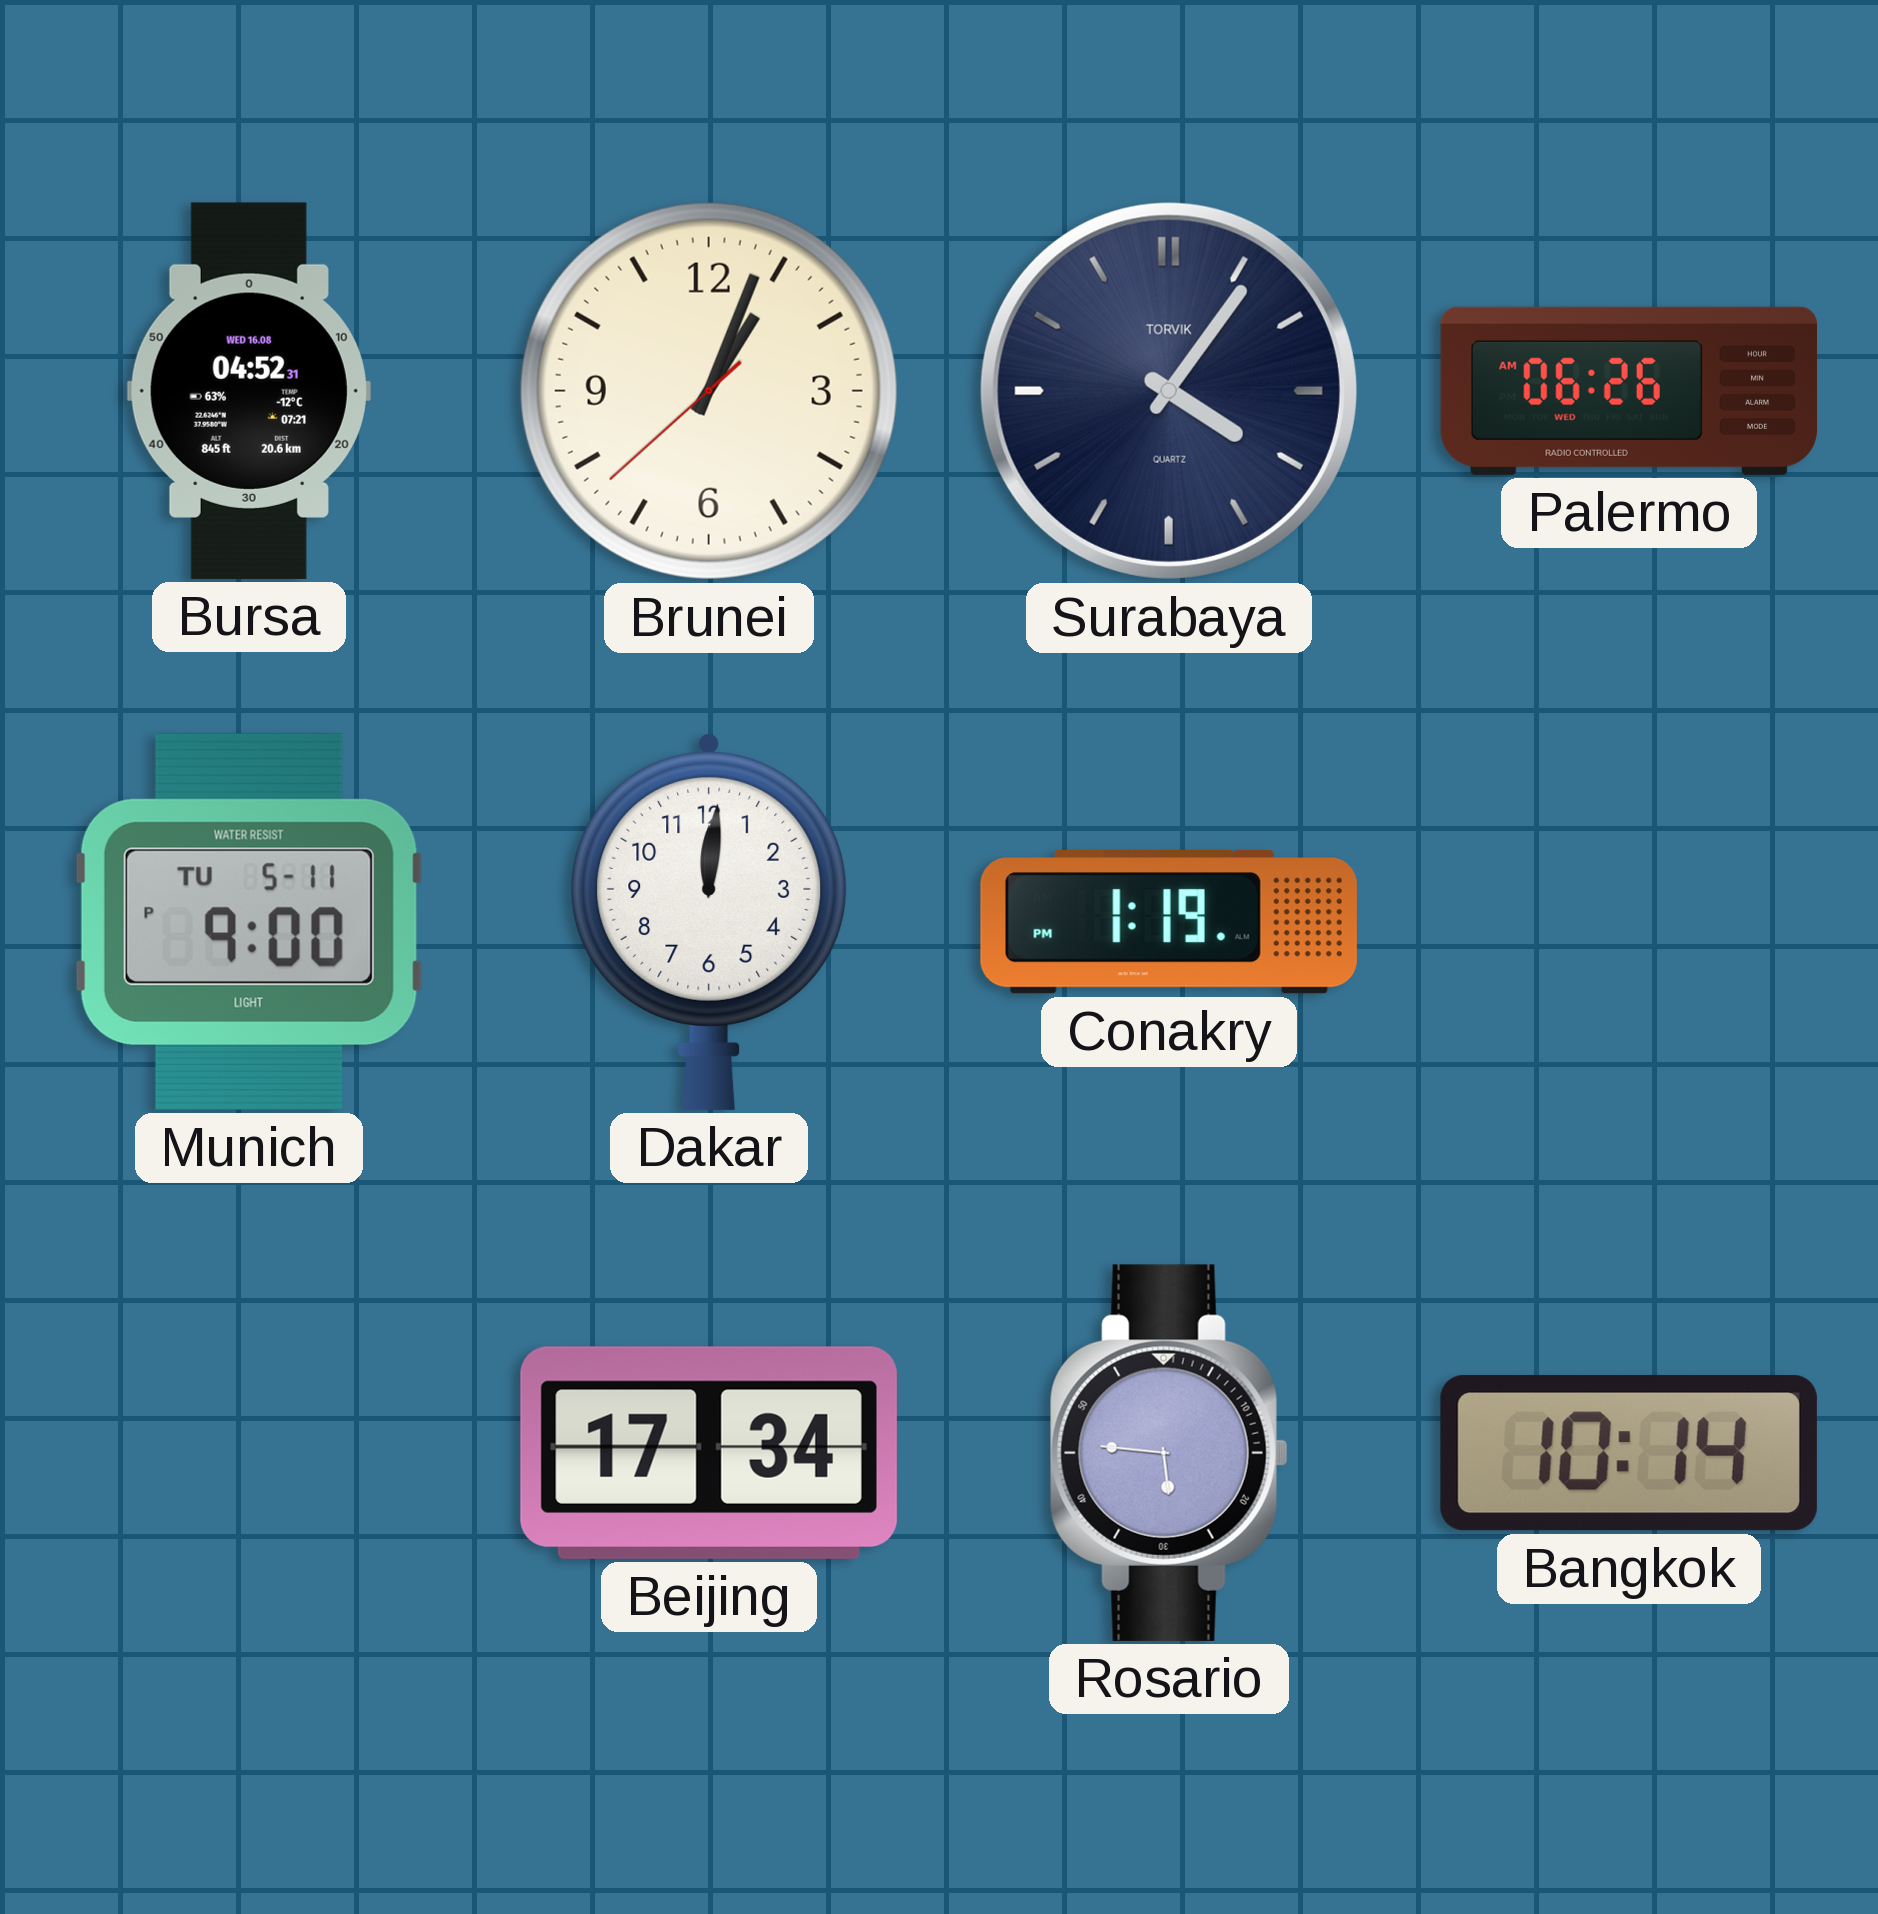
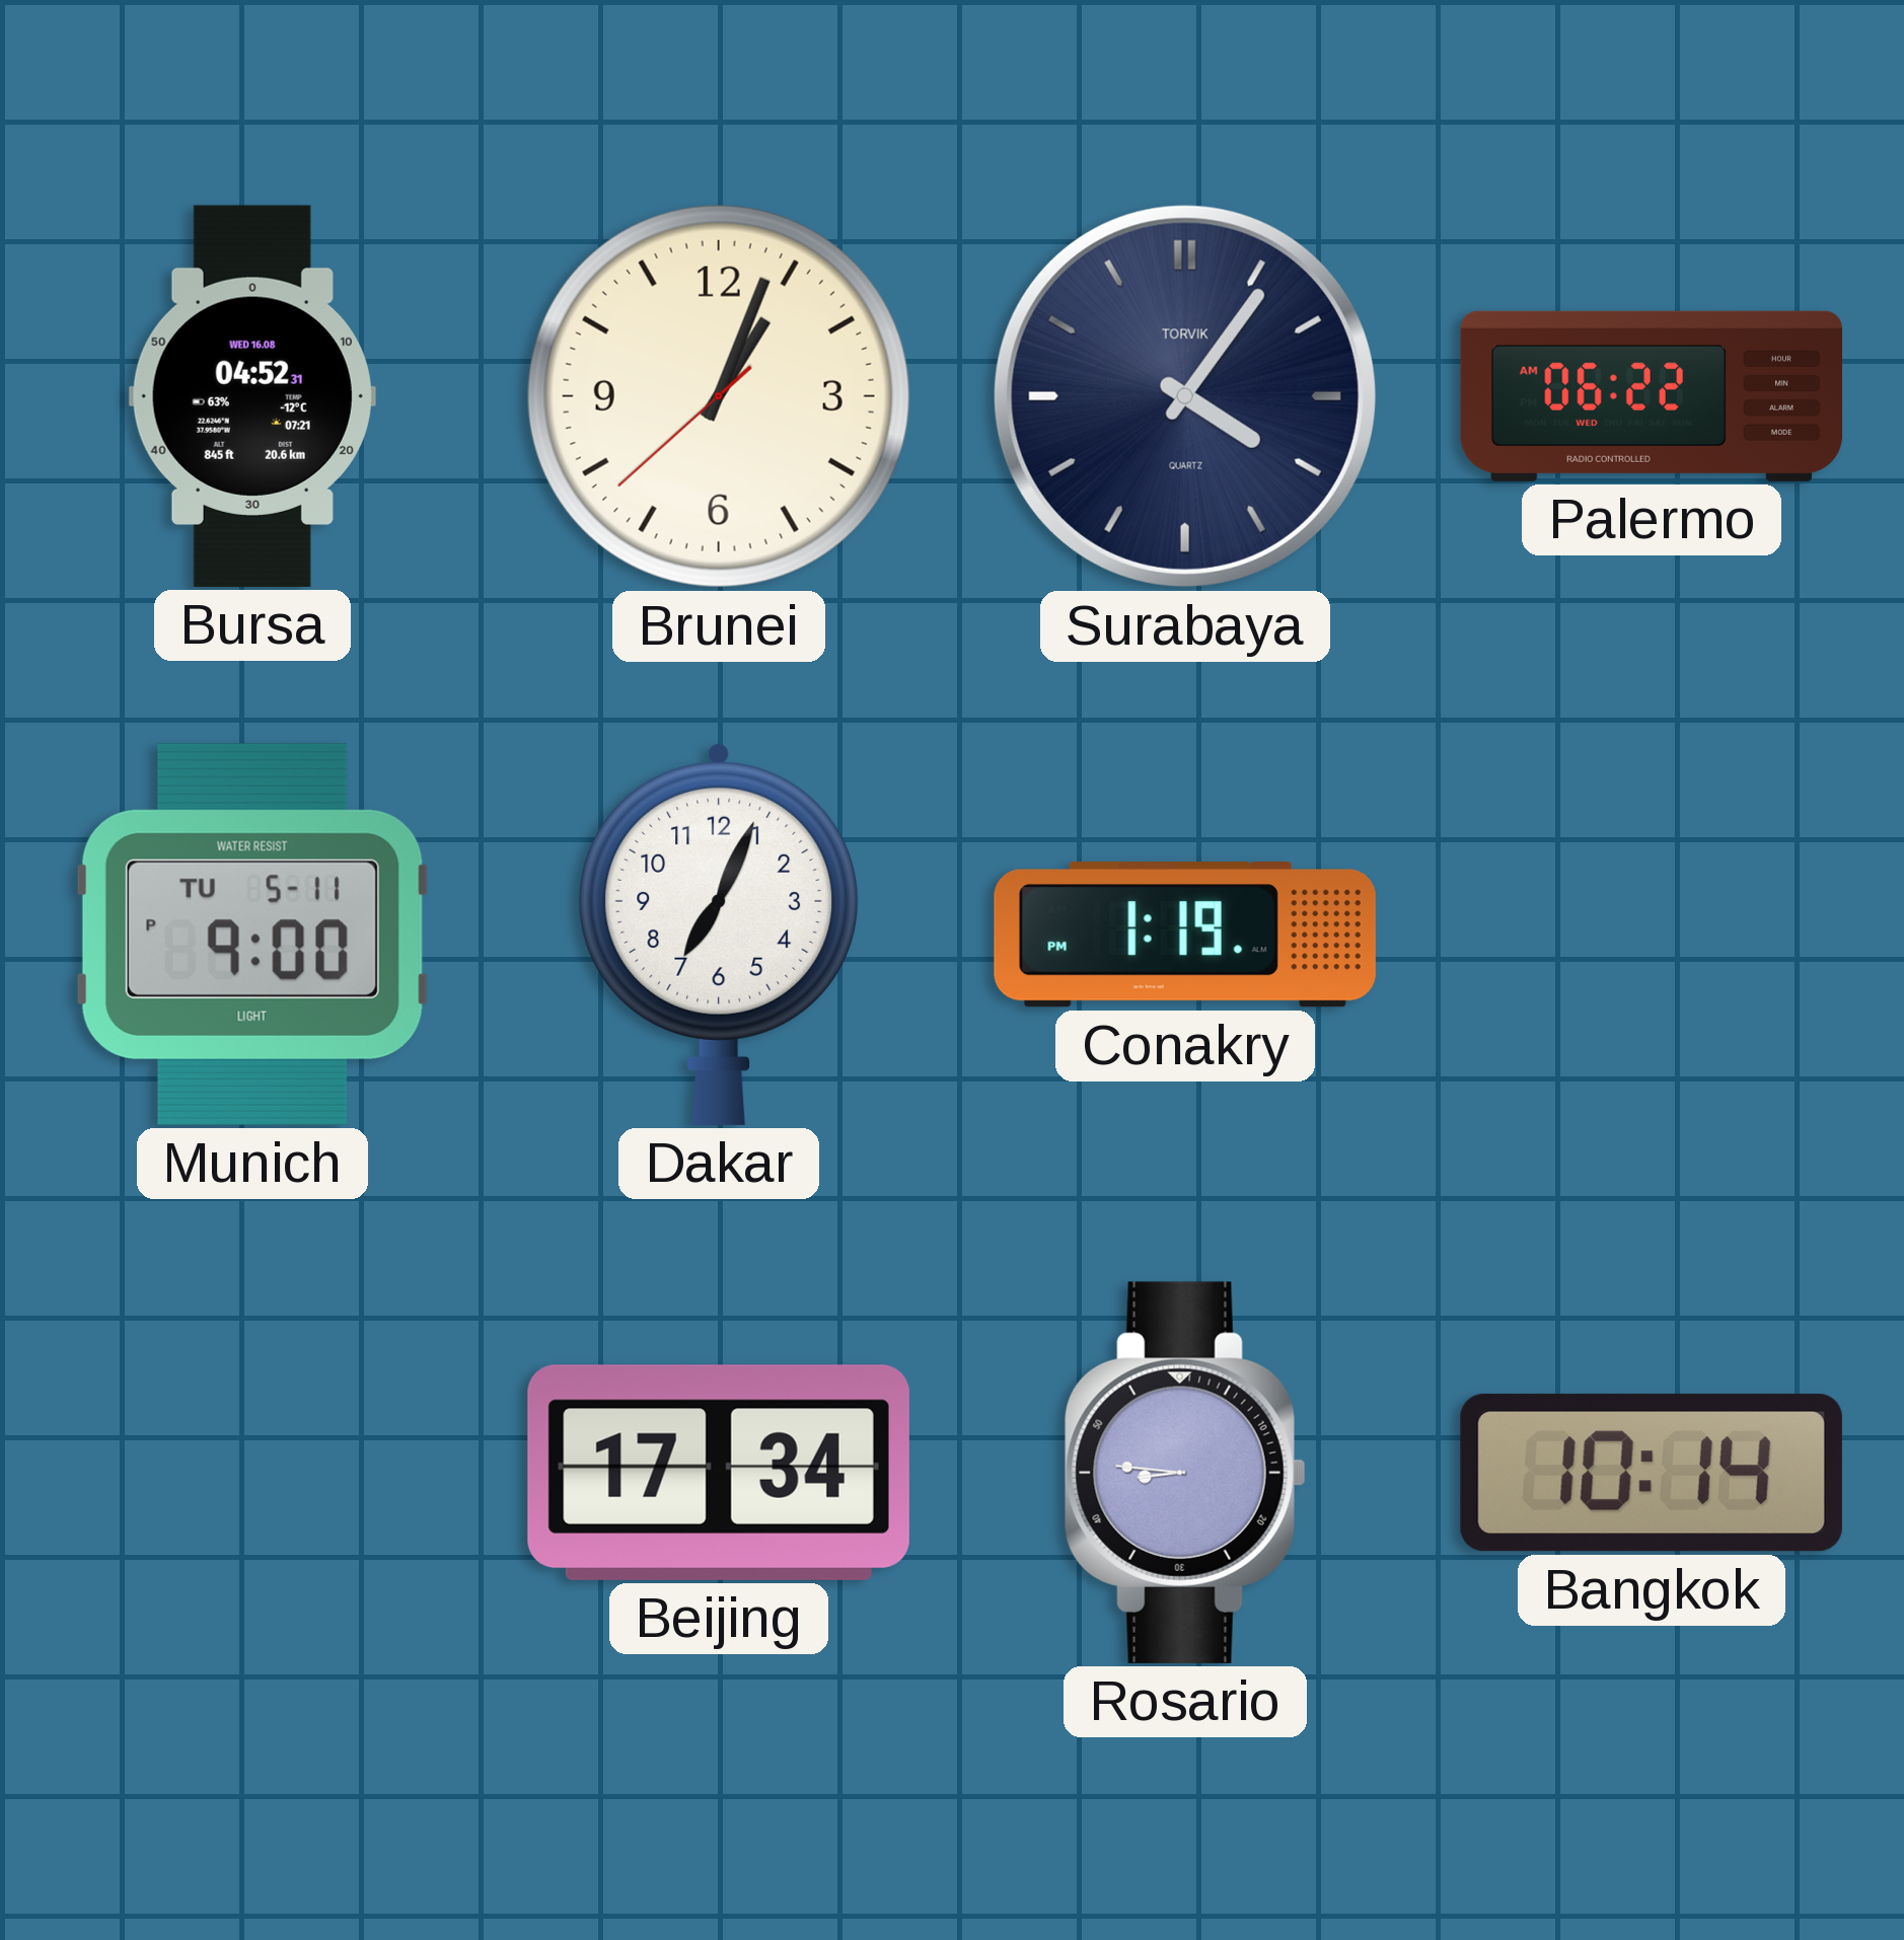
Palermo: 06:26 -> 06:22
Dakar: 12:01 -> 7:04
Rosario: 5:46 -> 8:46
